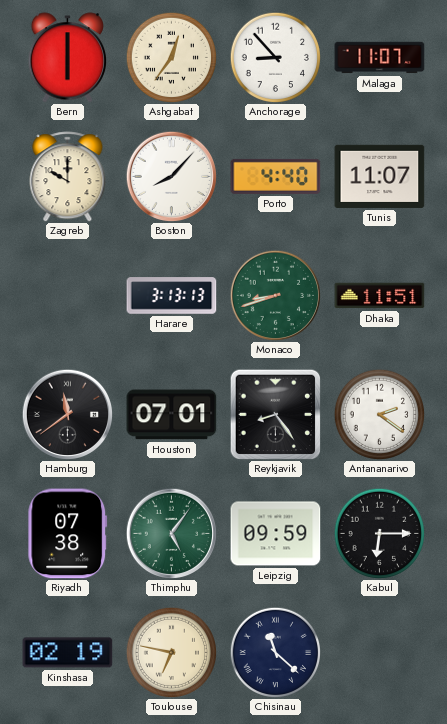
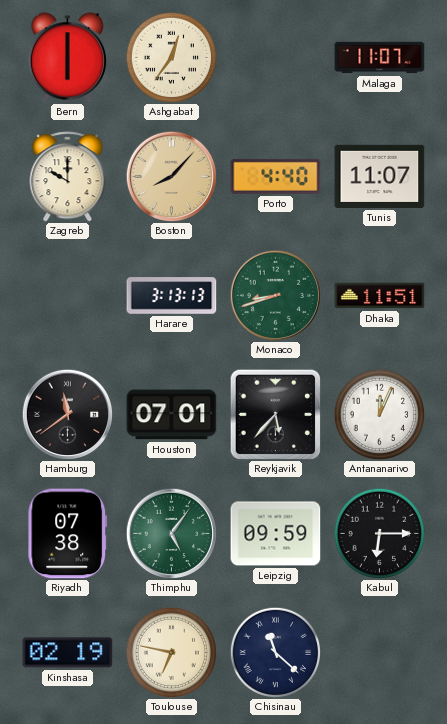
Anchorage: 8:53 -> none
Boston dial: white -> champagne
Reykjavik: 8:24 -> 5:37
Antananarivo: 2:21 -> 12:04
